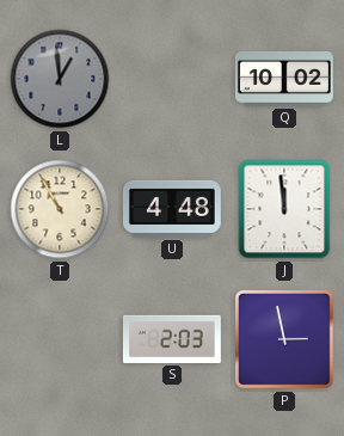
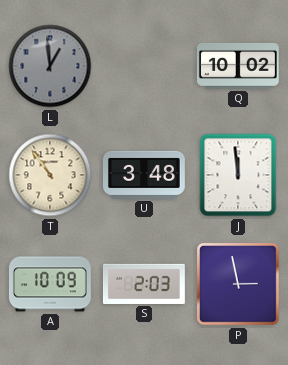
T: 10:55 -> 10:54
U: 4:48 -> 3:48
A: none -> 10:09
